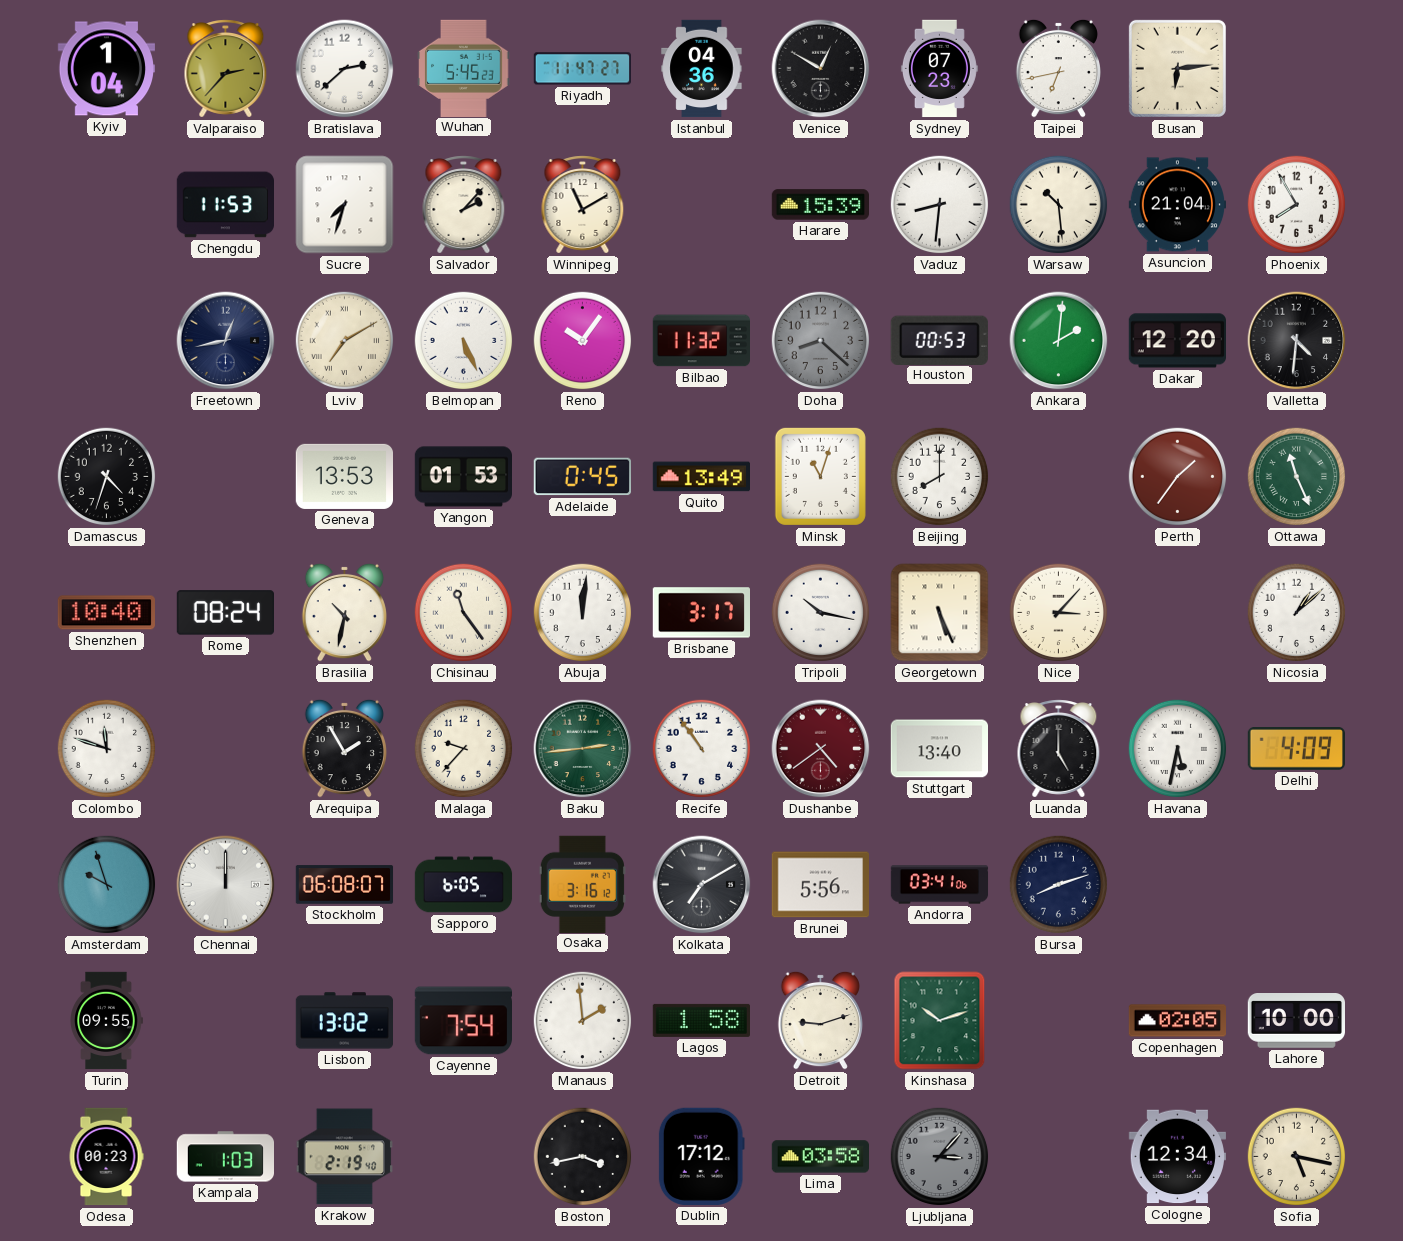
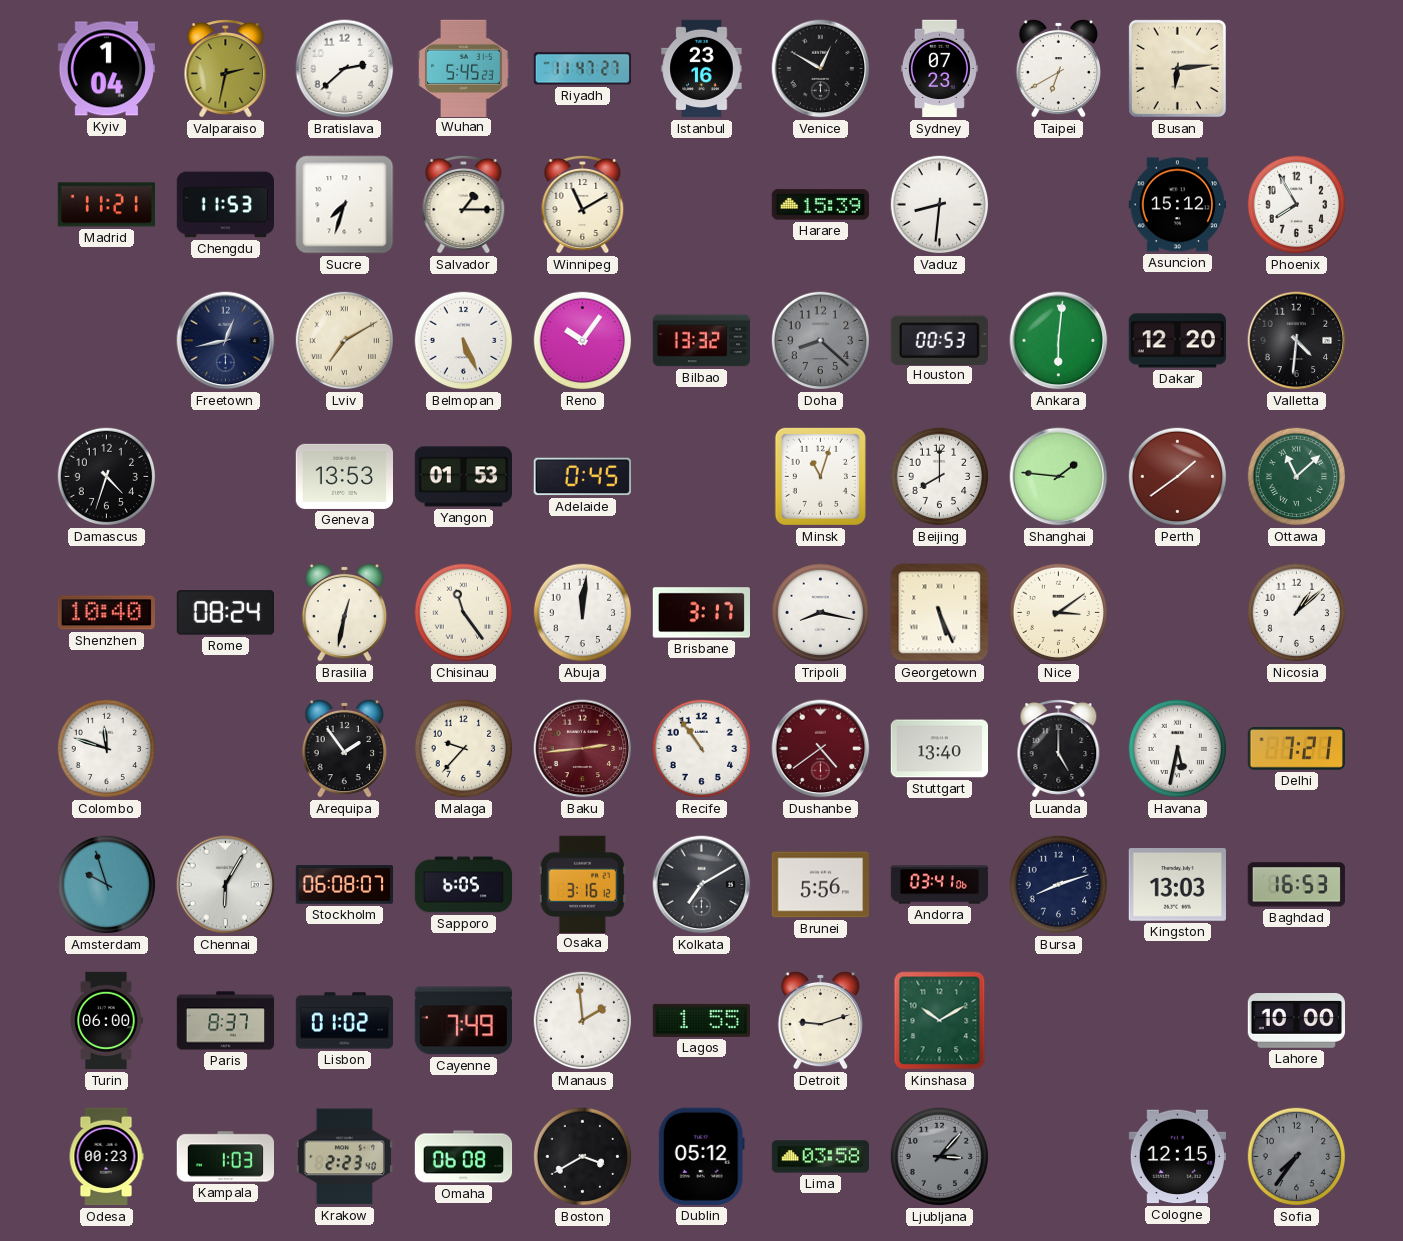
Valparaiso: 2:37 -> 2:32
Istanbul: 04:36 -> 23:16
Taipei: 6:43 -> 6:40
Madrid: none -> 11:21
Salvador: 2:07 -> 1:15
Warsaw: 10:29 -> none
Asuncion: 21:04 -> 15:12
Bilbao: 11:32 -> 13:32
Ankara: 2:01 -> 6:01
Quito: 13:49 -> none
Shanghai: none -> 1:46
Perth: 1:36 -> 1:39
Ottawa: 11:26 -> 11:08
Brasilia: 10:32 -> 12:32
Tripoli: 10:17 -> 8:17
Nice: 3:07 -> 3:09
Arequipa: 1:55 -> 1:54
Baku dial: green -> burgundy
Delhi: 4:09 -> 7:21
Chennai: 12:00 -> 6:05
Kingston: none -> 13:03
Baghdad: none -> 16:53
Turin: 09:55 -> 06:00
Paris: none -> 8:37
Lisbon: 13:02 -> 01:02
Cayenne: 7:54 -> 7:49
Lagos: 1:58 -> 1:55
Kinshasa: 10:12 -> 10:10
Copenhagen: 02:05 -> none
Krakow: 2:19 -> 2:23
Omaha: none -> 06:08
Boston: 3:43 -> 3:40
Dublin: 17:12 -> 05:12
Cologne: 12:34 -> 12:15
Sofia: 5:17 -> 7:36
Sofia dial: cream -> grey
